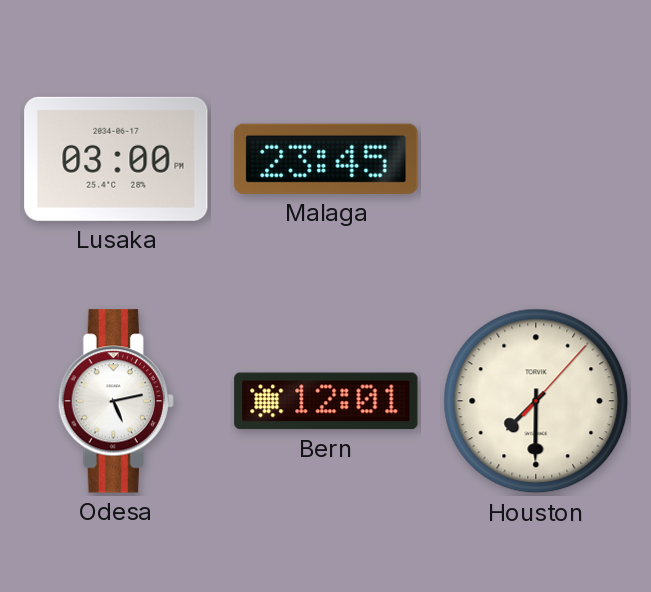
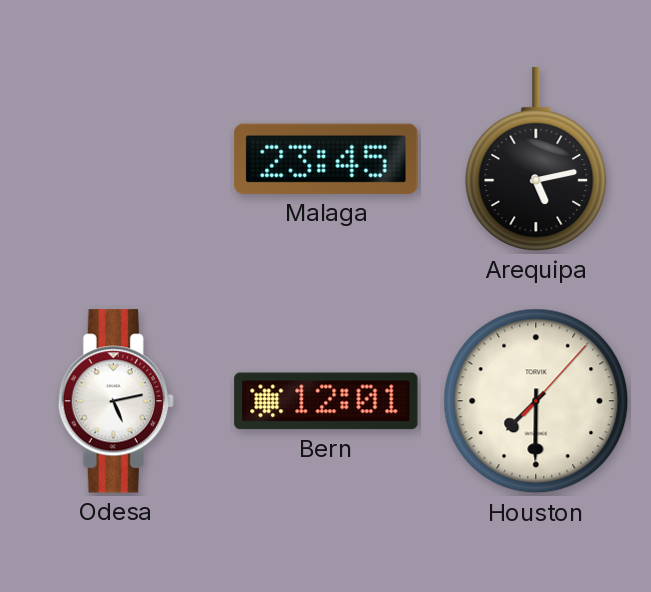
Lusaka: 03:00 -> none
Arequipa: none -> 5:13
